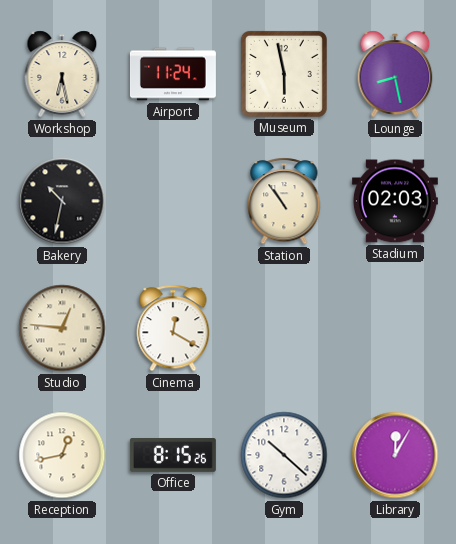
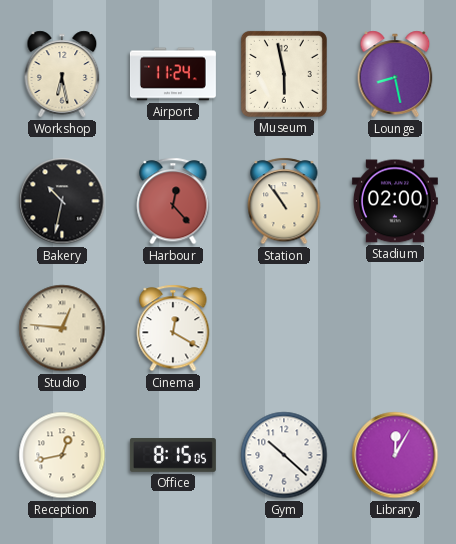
Harbour: none -> 12:23
Stadium: 02:03 -> 02:00
Office: 8:15:26 -> 8:15:05
